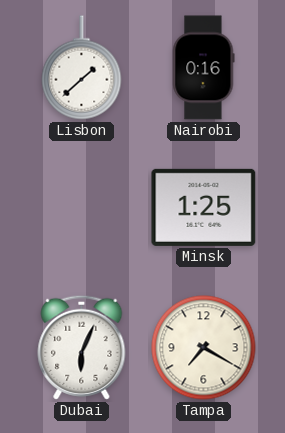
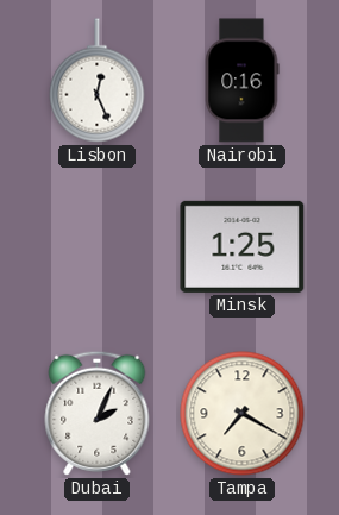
Lisbon: 1:38 -> 12:26
Dubai: 6:04 -> 2:04
